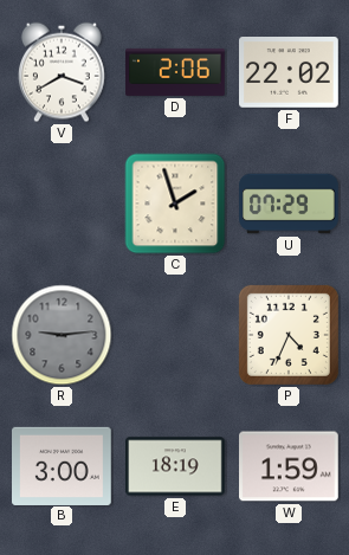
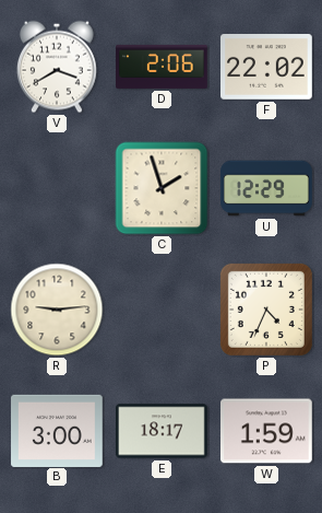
U: 07:29 -> 12:29
R dial: grey -> cream
E: 18:19 -> 18:17
